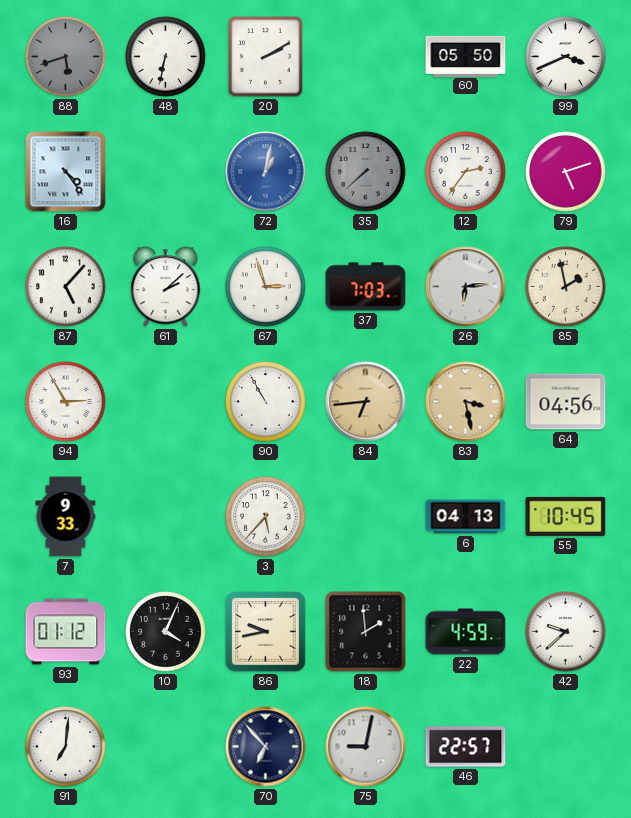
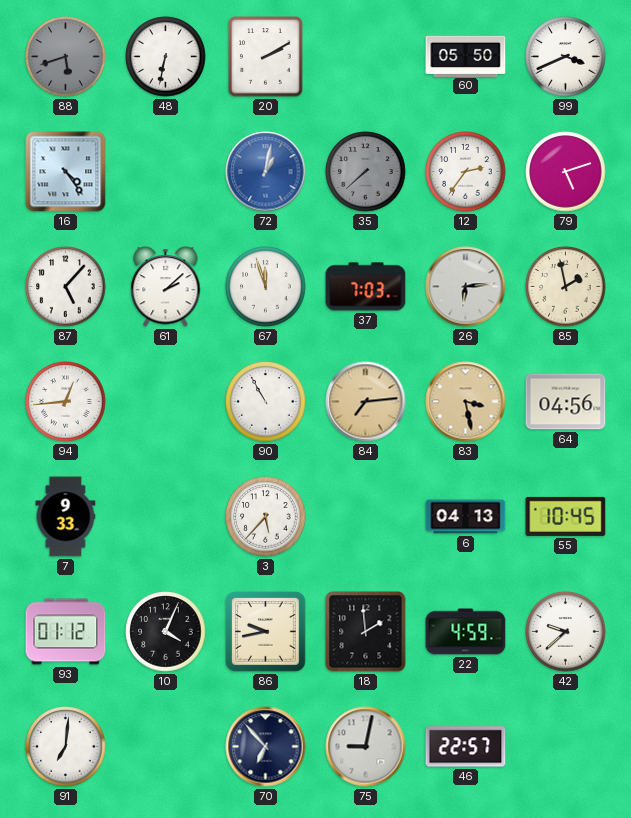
67: 2:57 -> 11:57
94: 2:55 -> 12:44
84: 6:44 -> 7:14
